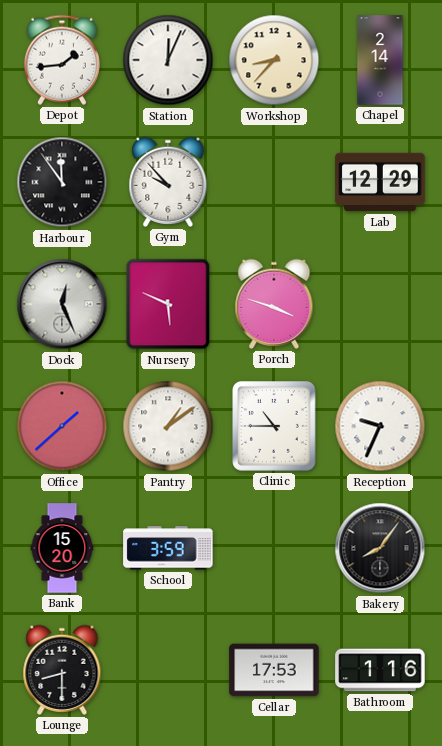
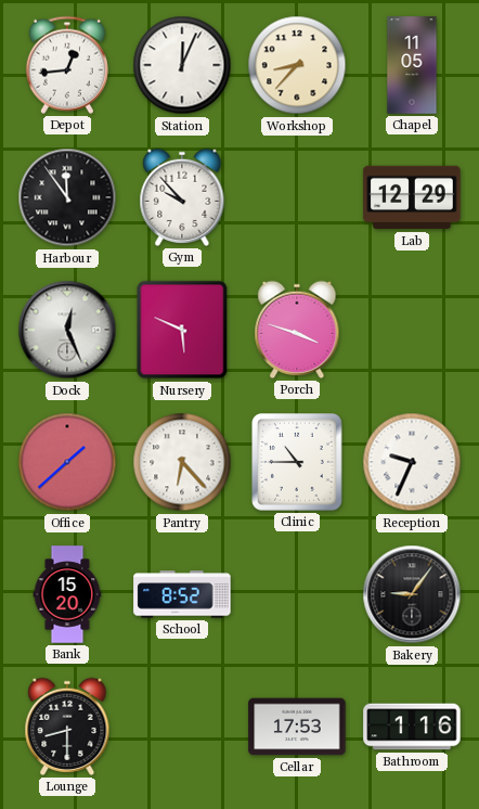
Depot: 1:44 -> 12:44
Chapel: 2:14 -> 11:05
Pantry: 1:09 -> 6:23
School: 3:59 -> 8:52
Bakery: 8:06 -> 9:06
